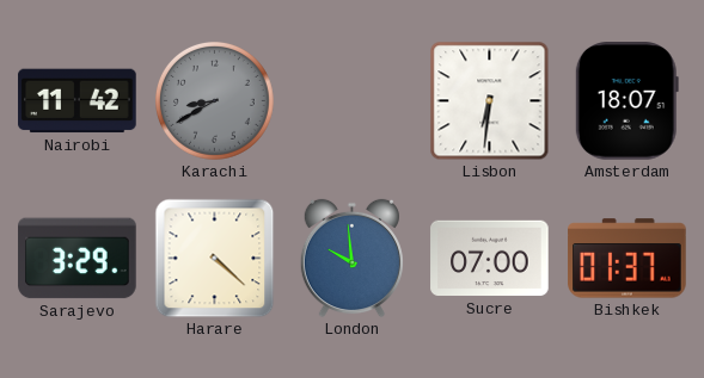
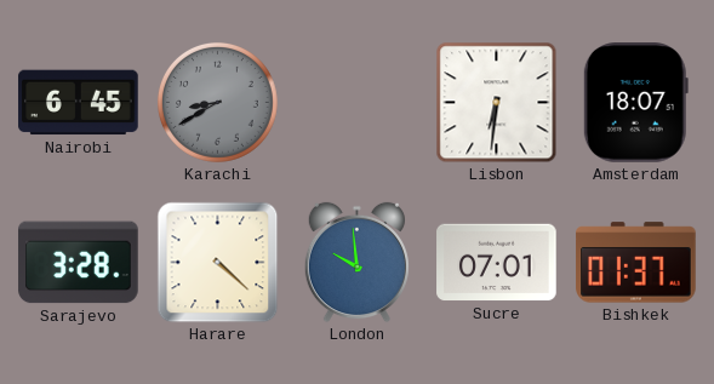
Nairobi: 11:42 -> 6:45
Sarajevo: 3:29 -> 3:28
Sucre: 07:00 -> 07:01
